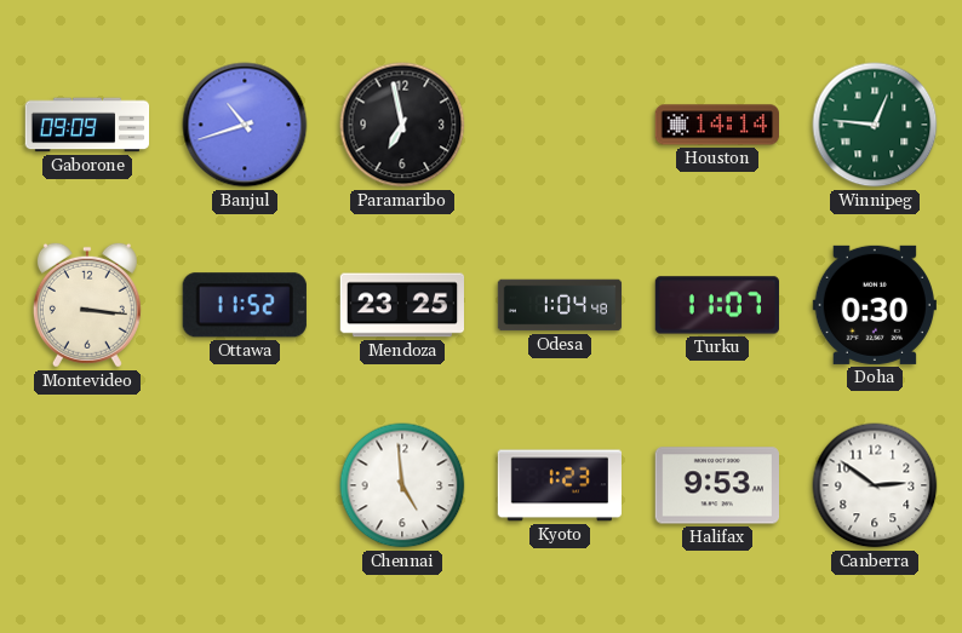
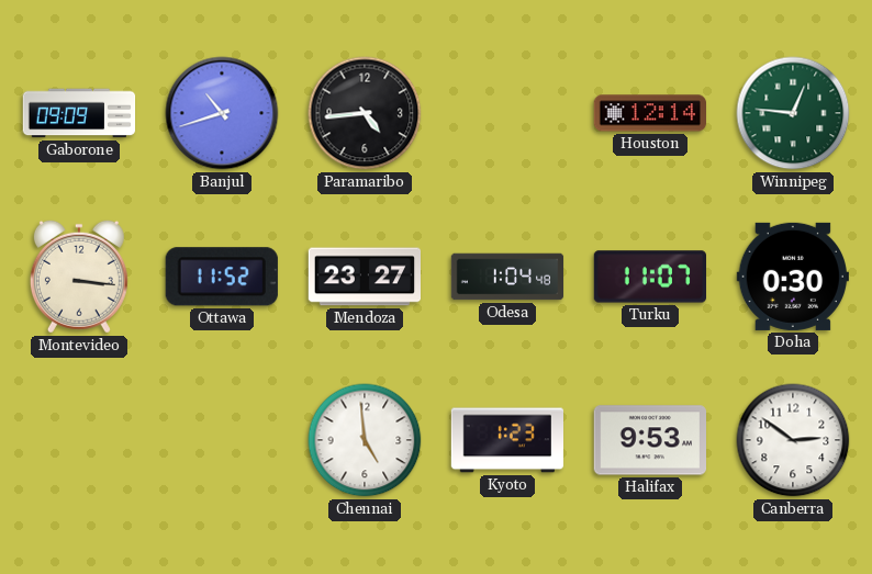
Paramaribo: 6:58 -> 4:44
Houston: 14:14 -> 12:14
Mendoza: 23:25 -> 23:27
